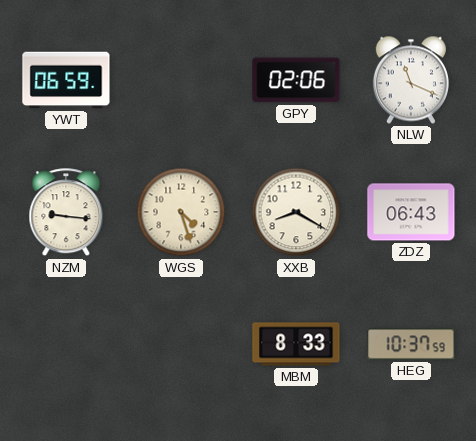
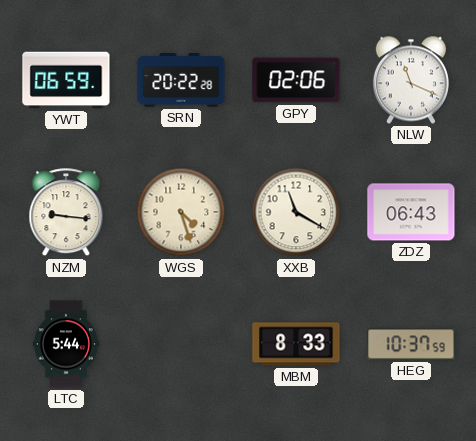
SRN: none -> 20:22
XXB: 8:20 -> 11:20
LTC: none -> 5:44
